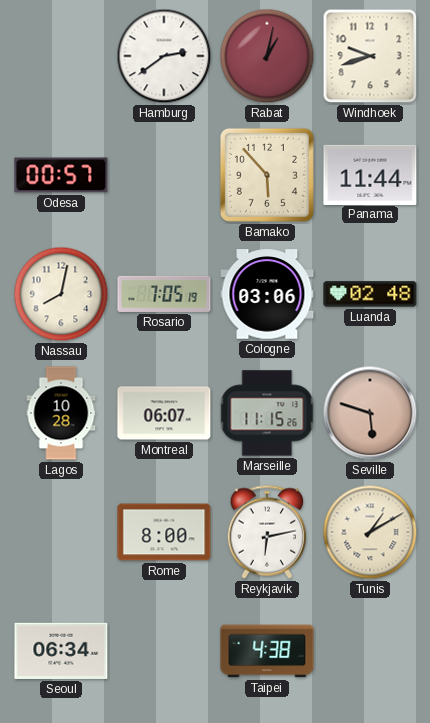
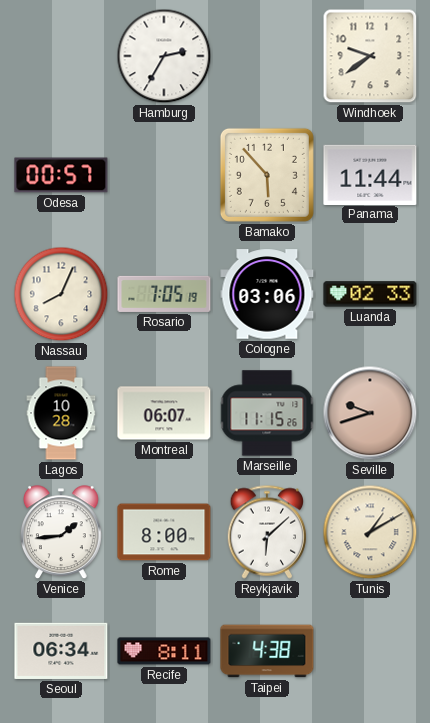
Hamburg: 2:39 -> 2:35
Rabat: 1:02 -> none
Windhoek: 9:42 -> 9:39
Nassau: 8:02 -> 8:04
Luanda: 02:48 -> 02:33
Seville: 5:48 -> 9:42
Venice: none -> 1:44
Reykjavik: 6:13 -> 6:08
Recife: none -> 8:11
